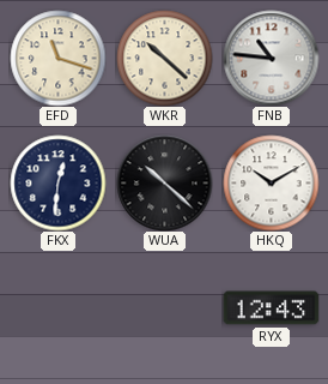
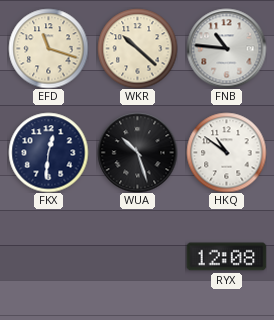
WUA: 10:22 -> 10:27
HKQ: 10:10 -> 10:51
RYX: 12:43 -> 12:08
